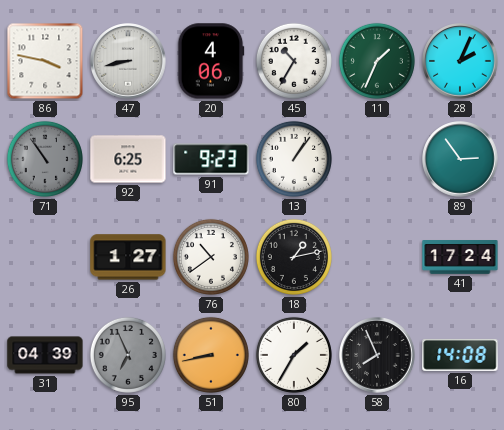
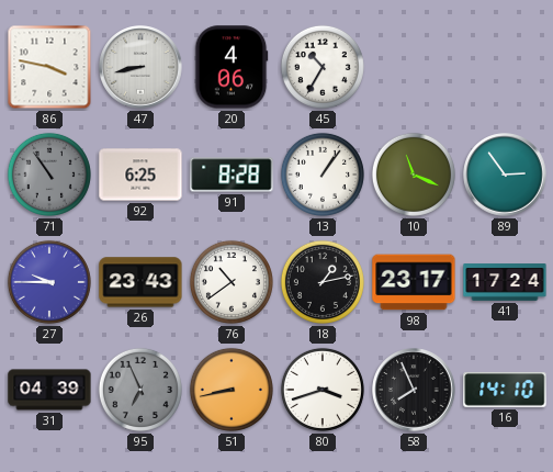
11: 1:34 -> none
28: 2:04 -> none
91: 9:23 -> 8:28
10: none -> 11:19
27: none -> 9:45
26: 1:27 -> 23:43
98: none -> 23:17
80: 1:35 -> 3:42
16: 14:08 -> 14:10
